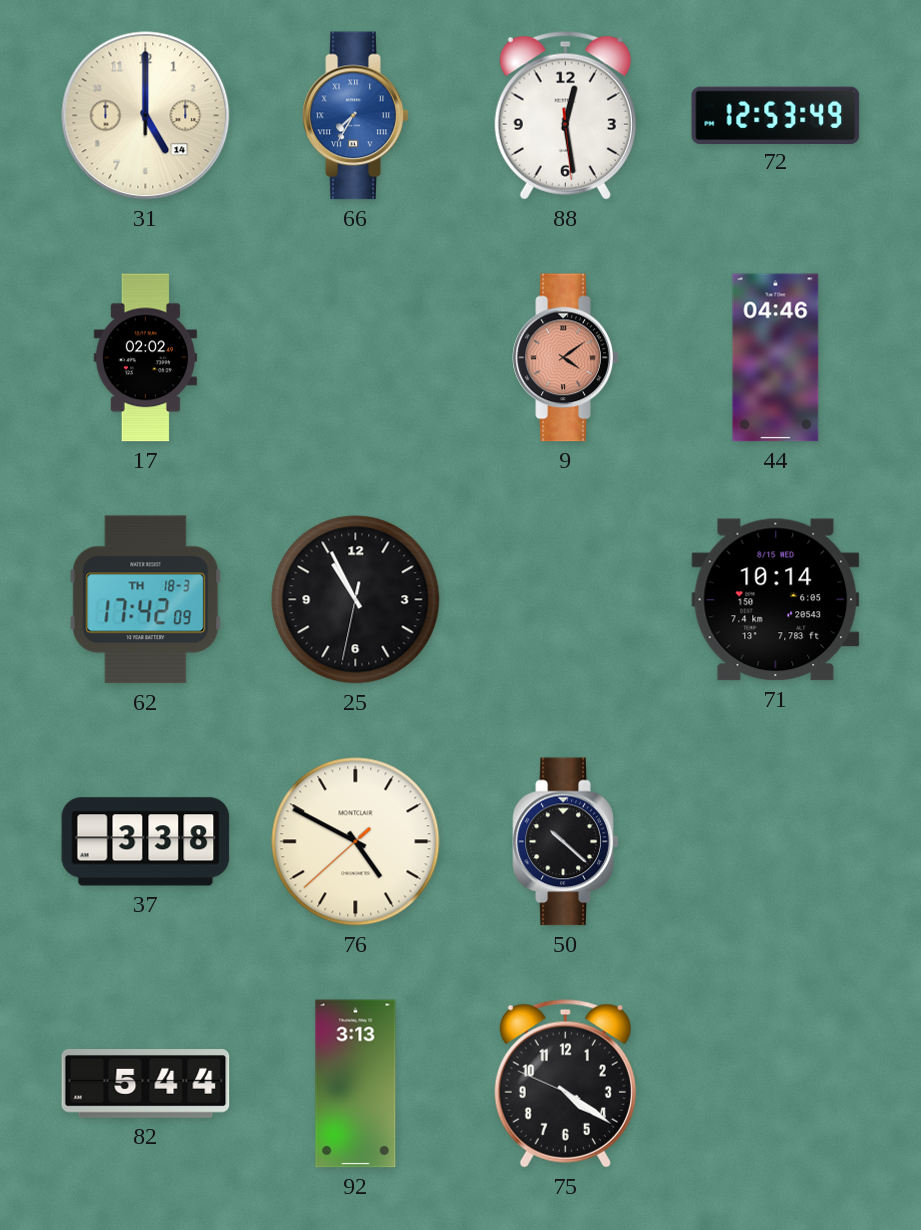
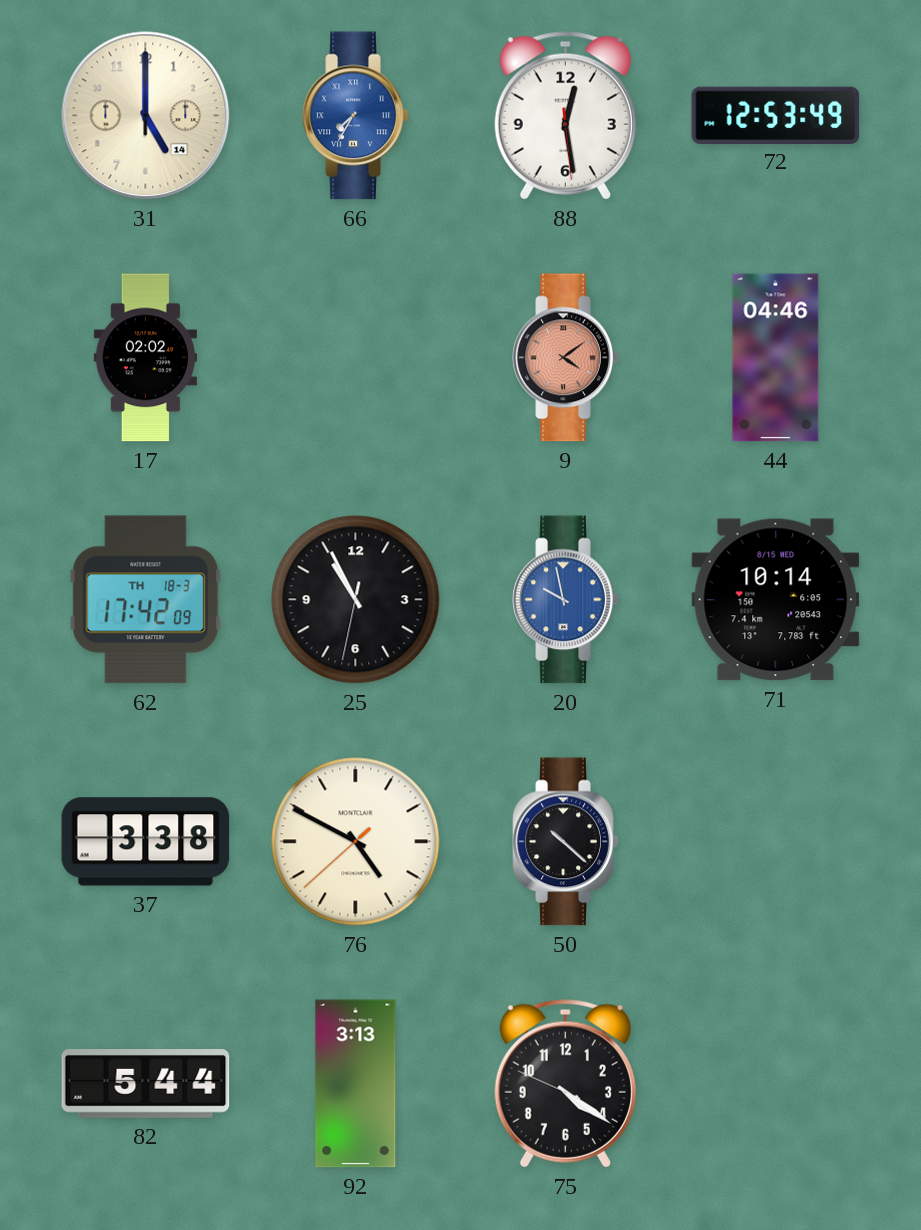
20: none -> 9:58
